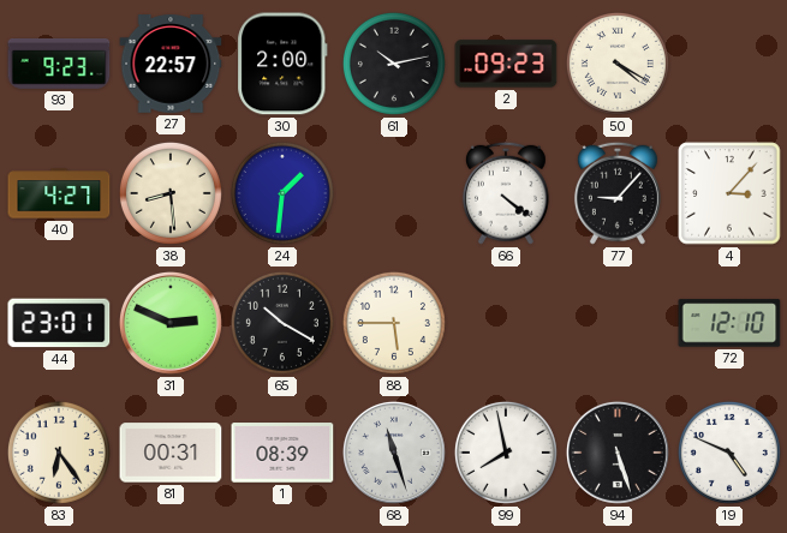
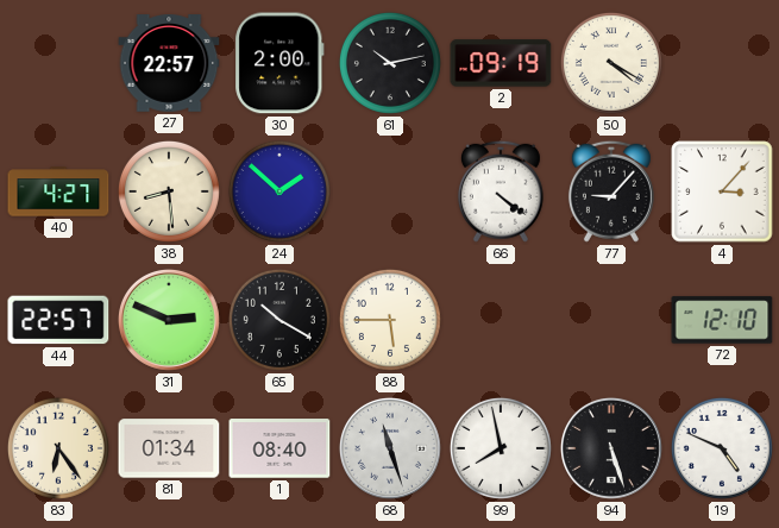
93: 9:23 -> none
2: 09:23 -> 09:19
24: 1:31 -> 1:52
44: 23:01 -> 22:57
81: 00:31 -> 01:34
1: 08:39 -> 08:40
